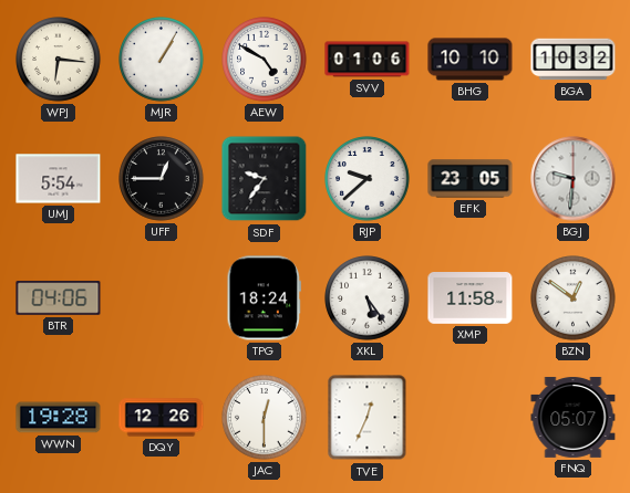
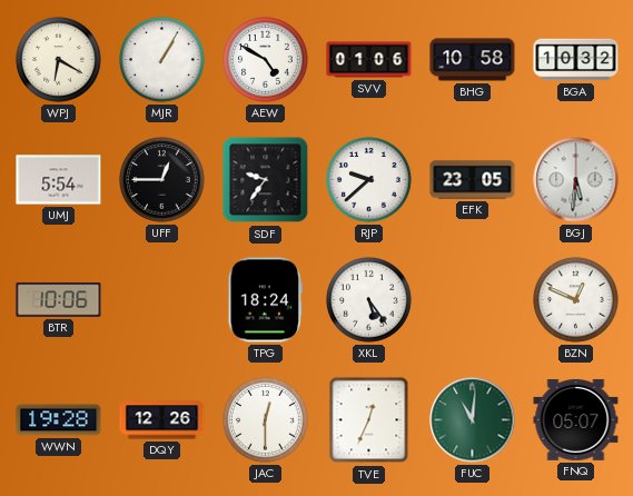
WPJ: 6:16 -> 6:20
BHG: 10:10 -> 10:58
BGJ: 9:31 -> 5:31
BTR: 04:06 -> 10:06
XMP: 11:58 -> none
BZN: 12:51 -> 12:49
FUC: none -> 11:01
